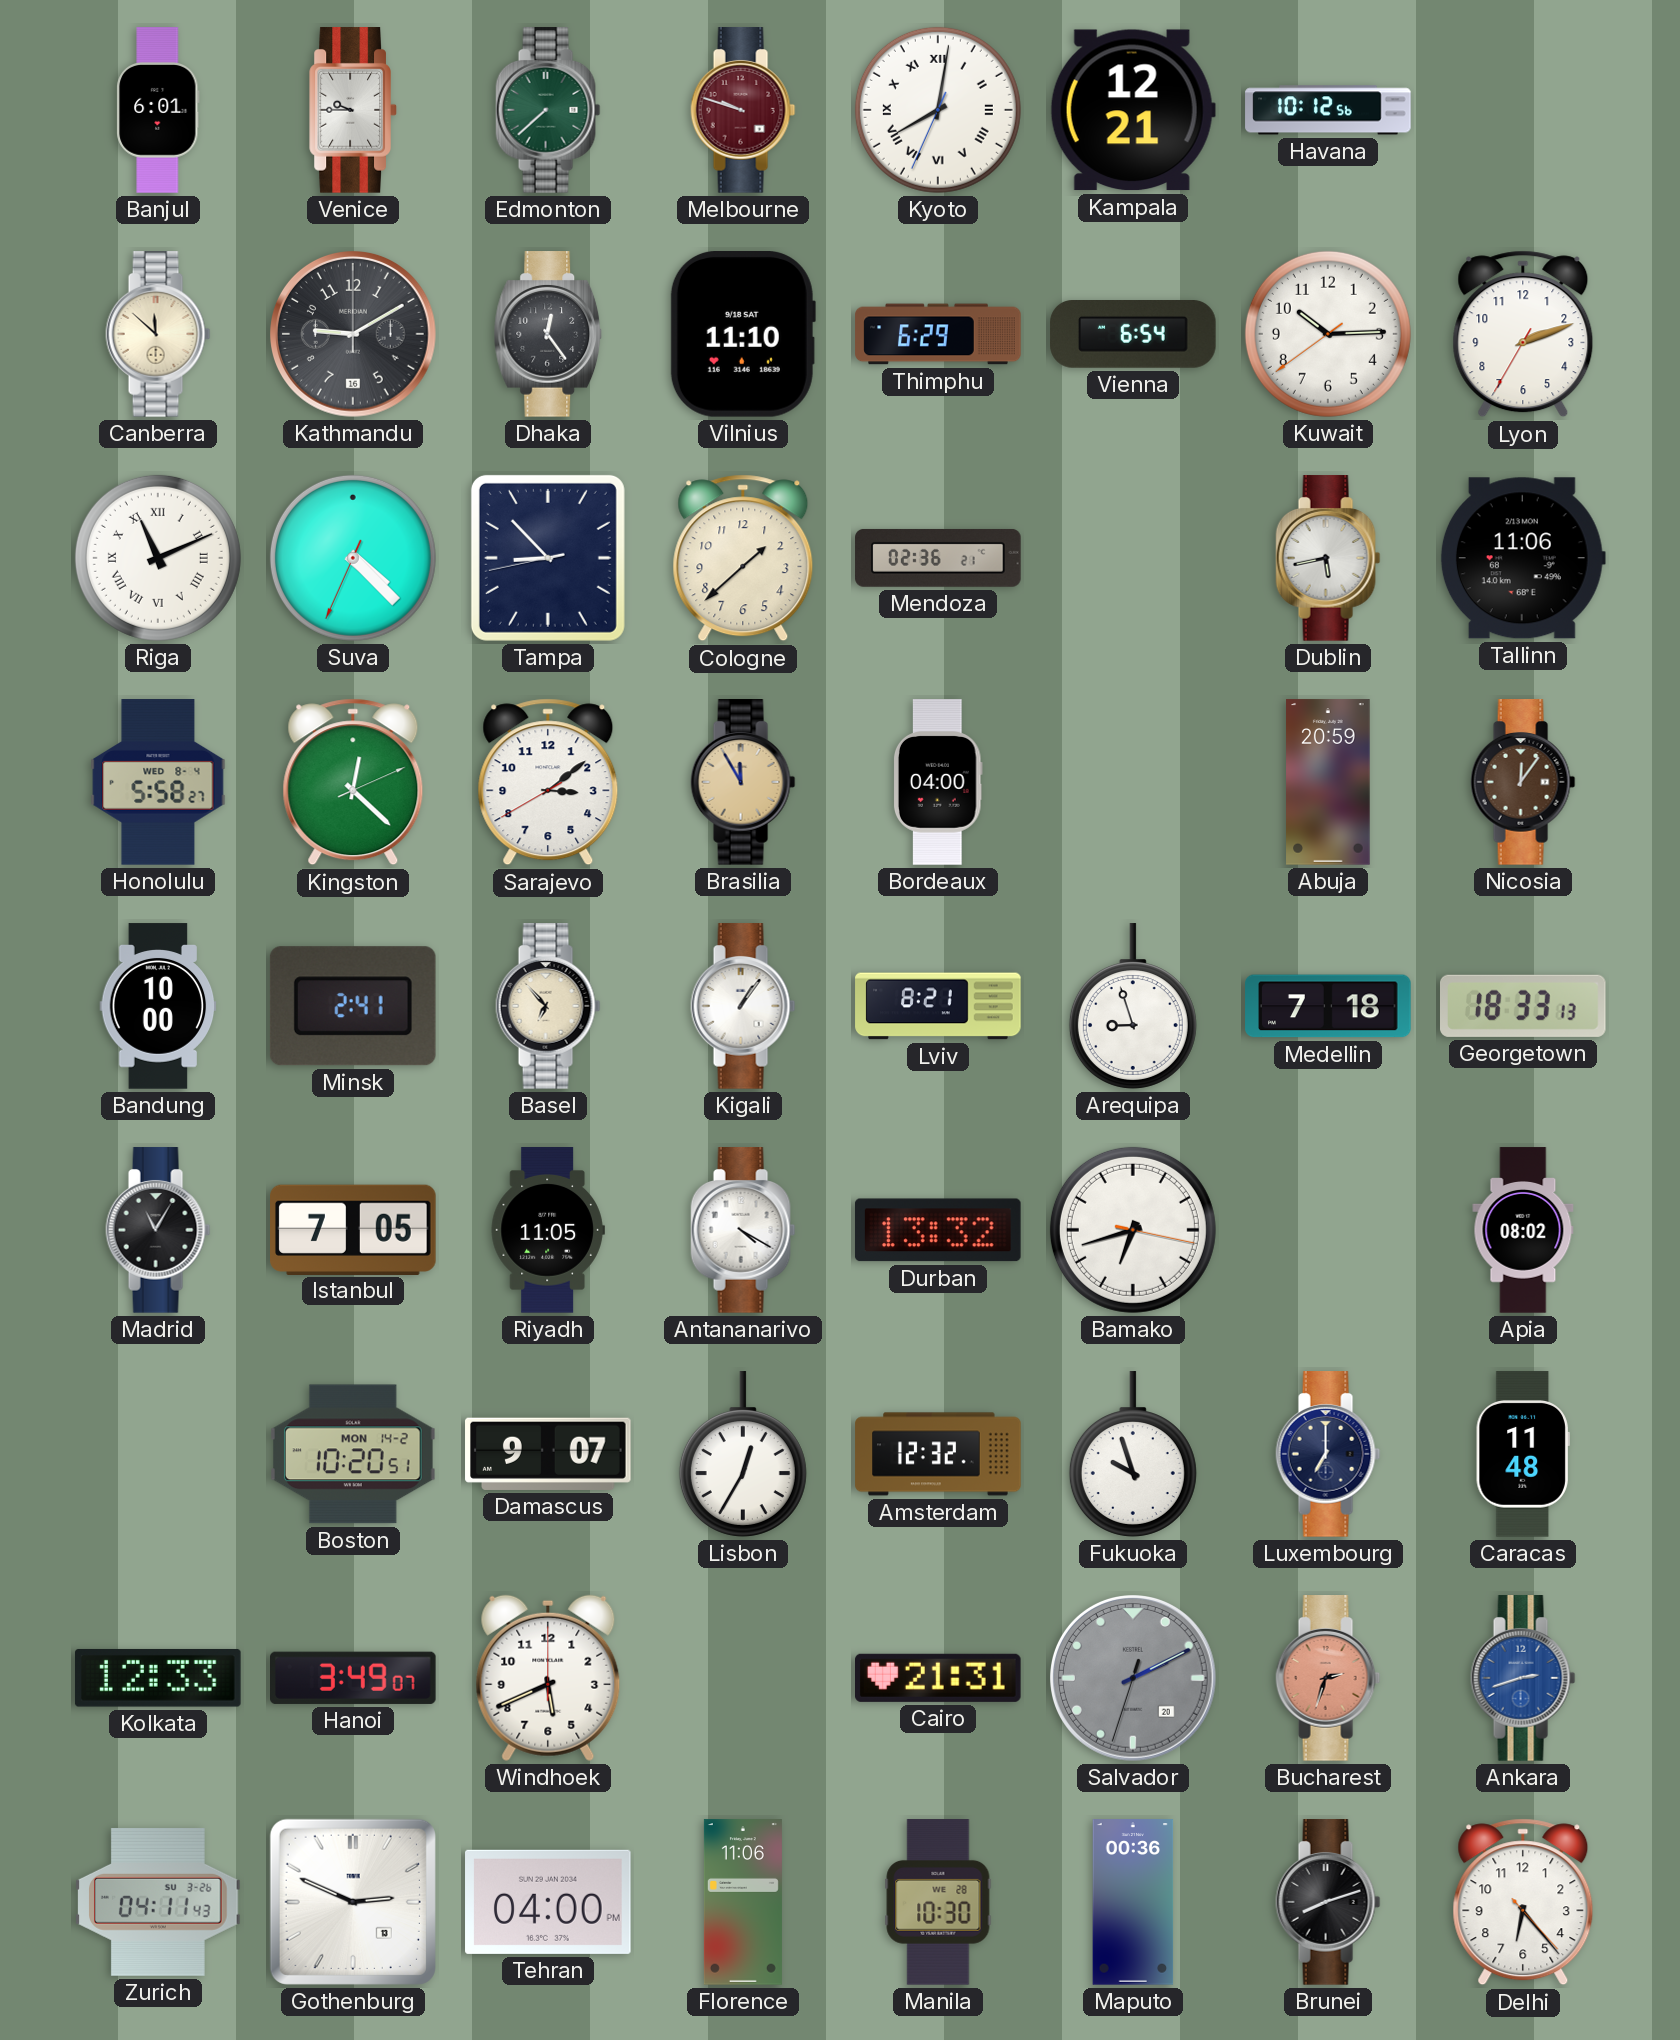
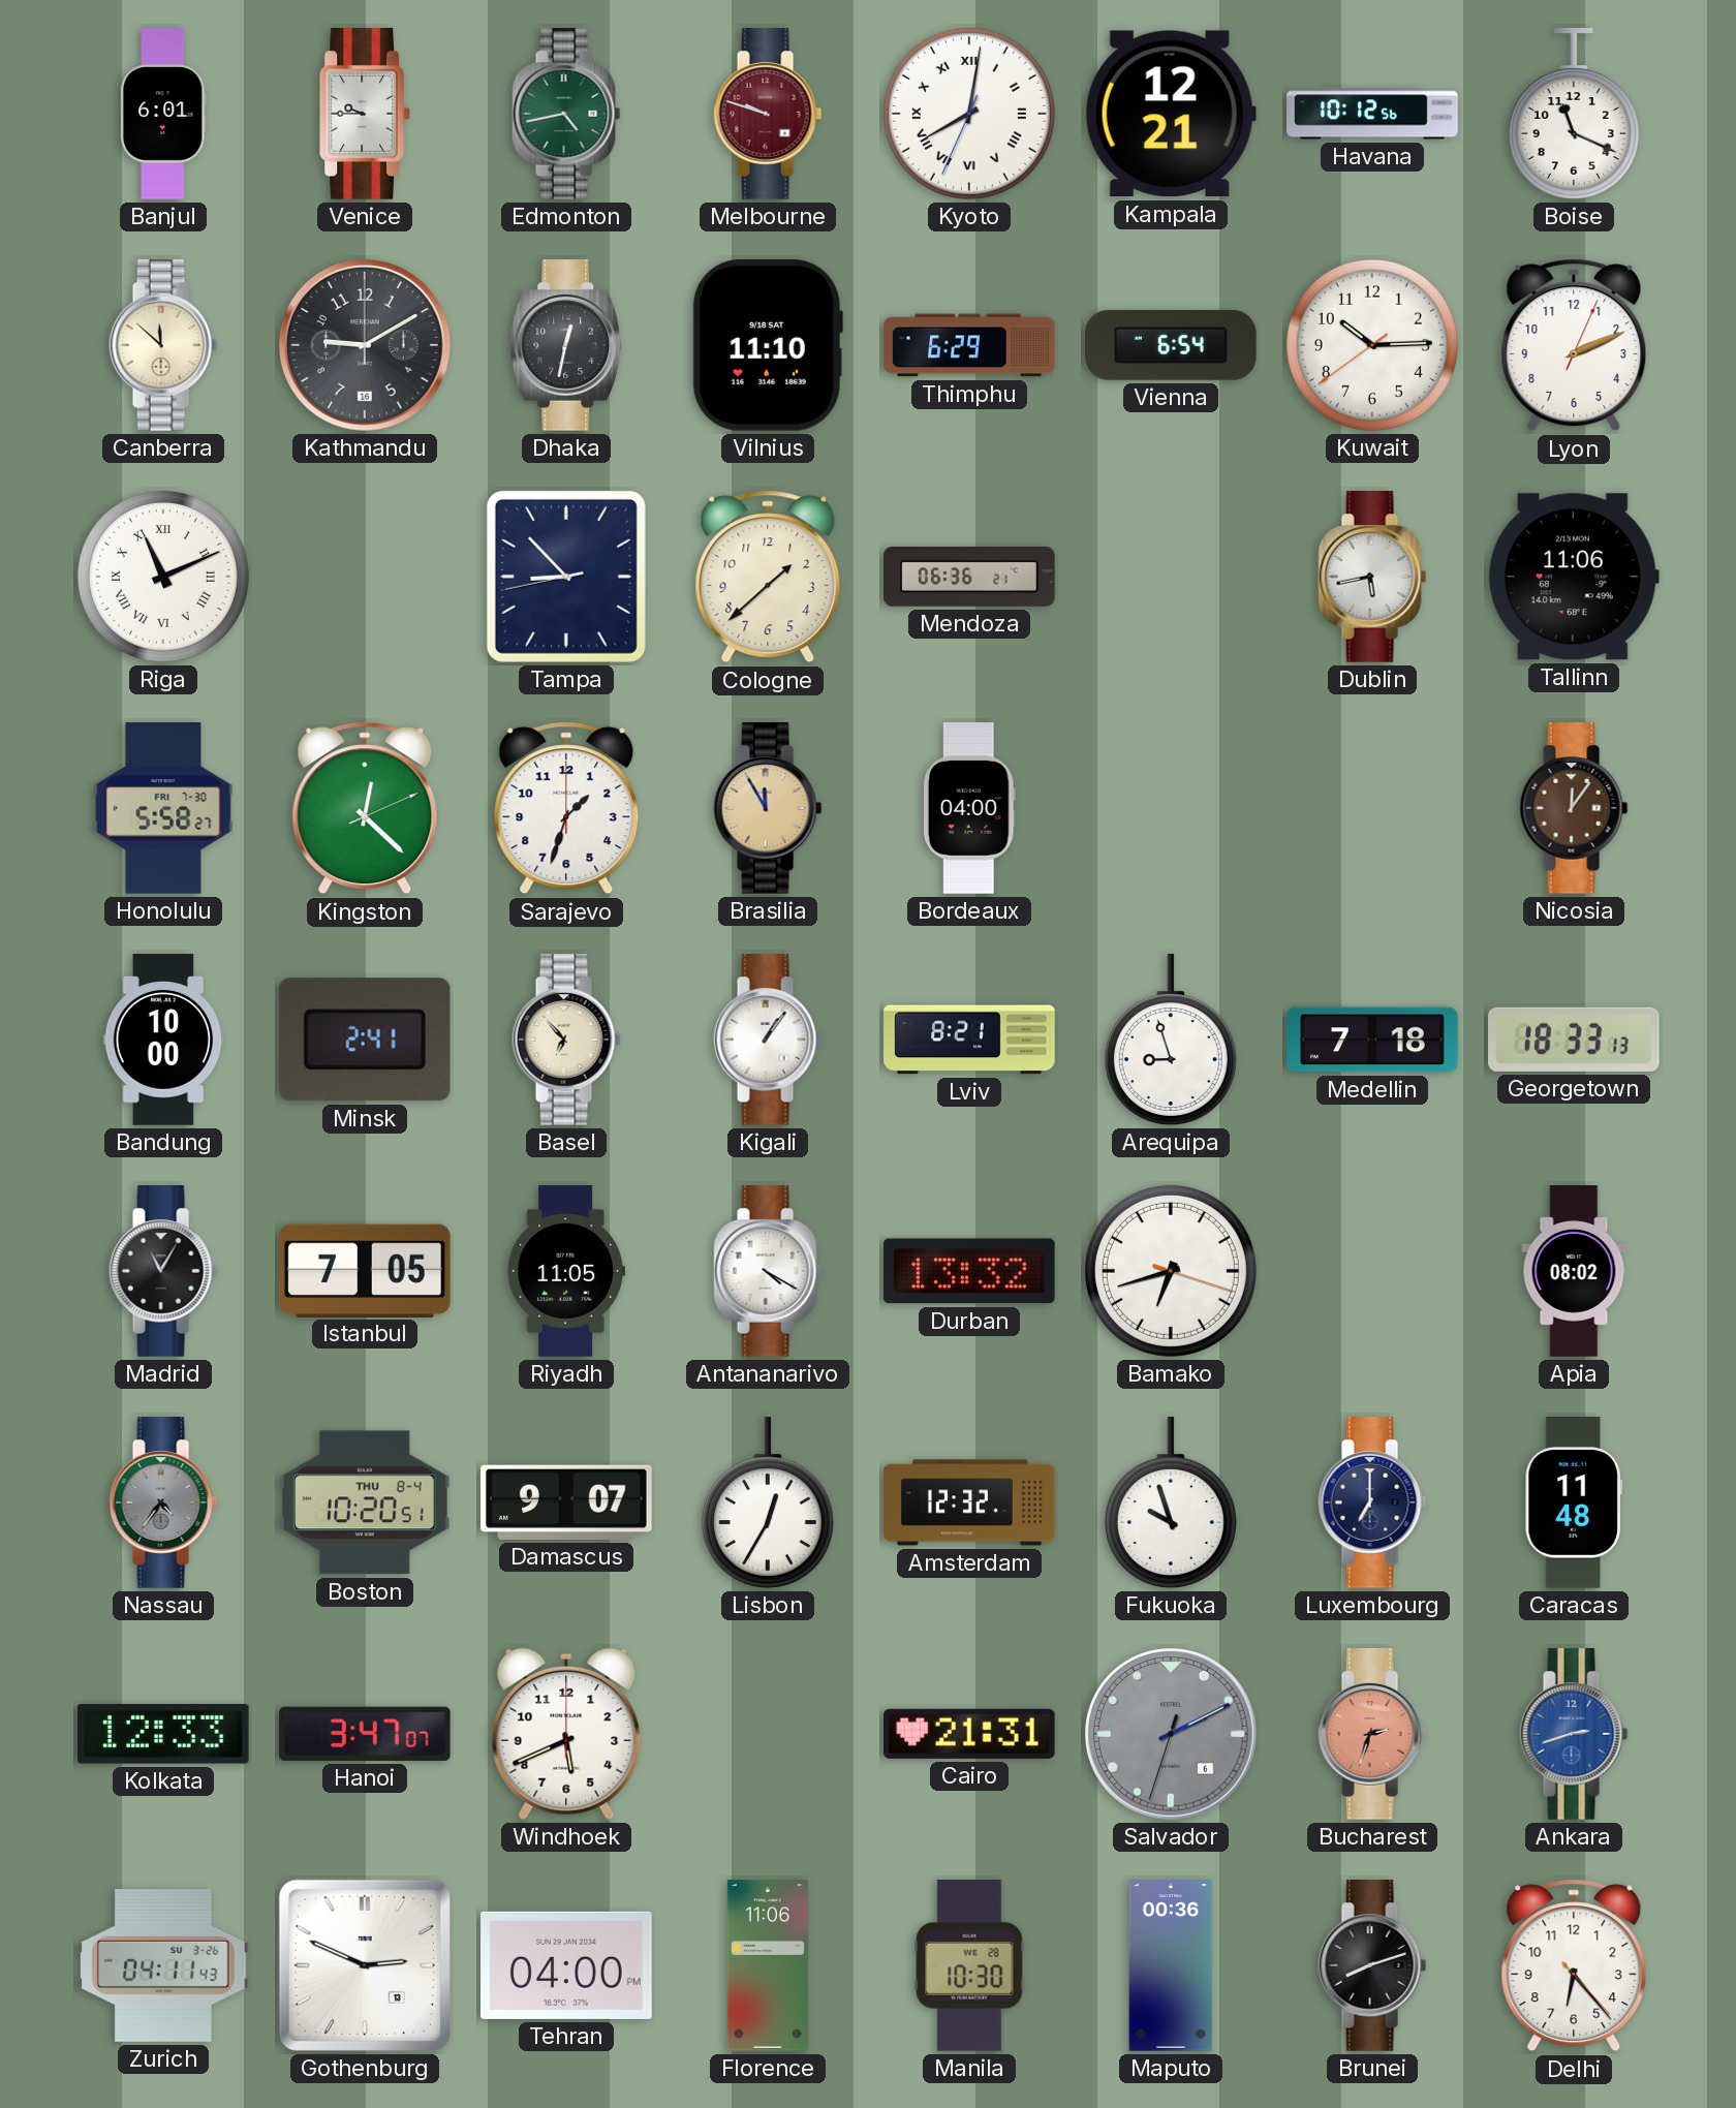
Edmonton: 7:38 -> 4:43
Boise: none -> 11:19
Dhaka: 12:24 -> 12:32
Lyon: 2:11:35 -> 2:11:04
Suva: 4:22 -> none
Mendoza: 02:36 -> 06:36
Honolulu date: WED 8-4 -> FRI 7-30
Sarajevo: 3:08 -> 1:33
Abuja: 20:59 -> none
Bamako: 6:42:17 -> 6:42:18
Nassau: none -> 4:36
Boston date: MON 14-2 -> THU 8-4
Hanoi: 3:49 -> 3:47
Salvador date: 20 -> 6
